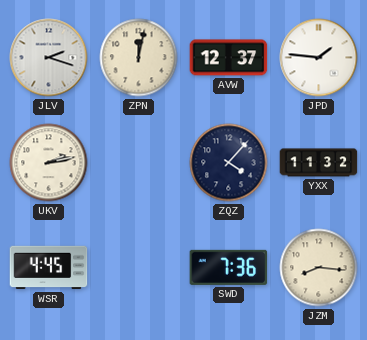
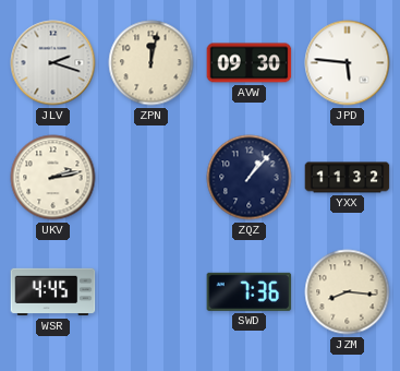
AVW: 12:37 -> 09:30
JPD: 1:46 -> 5:46
ZQZ: 4:07 -> 1:07
